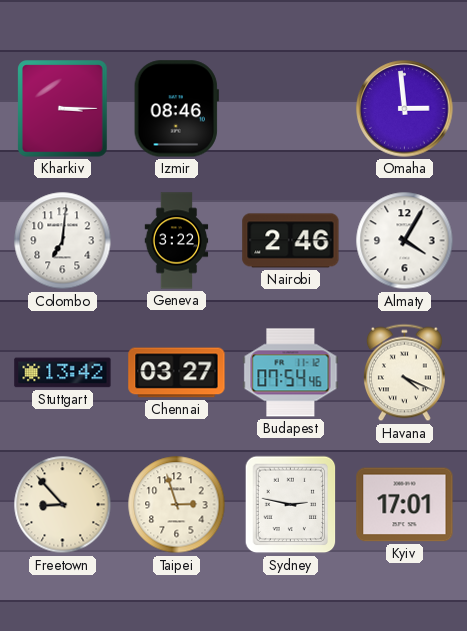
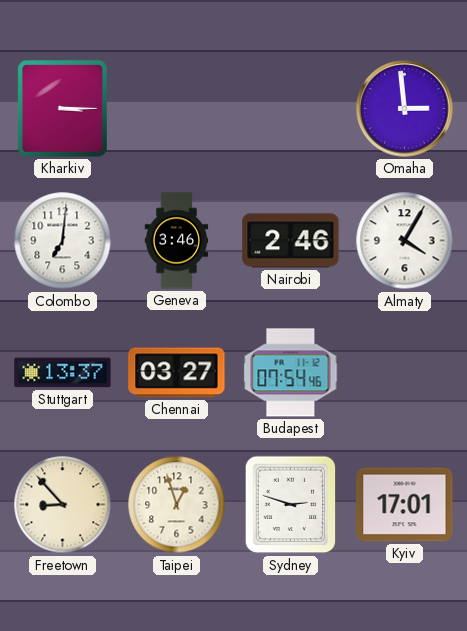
Izmir: 08:46 -> none
Geneva: 3:22 -> 3:46
Stuttgart: 13:42 -> 13:37
Havana: 4:19 -> none
Taipei: 2:57 -> 12:57
Sydney: 2:47 -> 2:48
